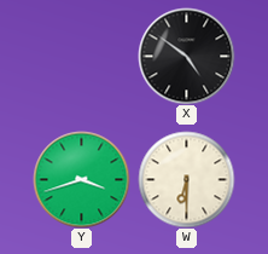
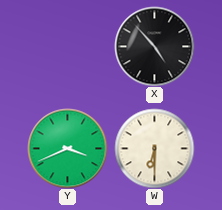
X: 4:51 -> 4:53
Y: 3:42 -> 3:41
